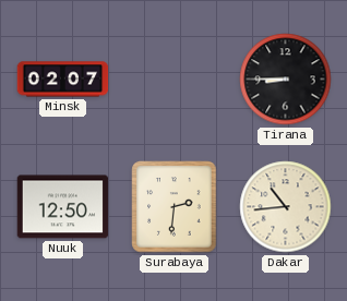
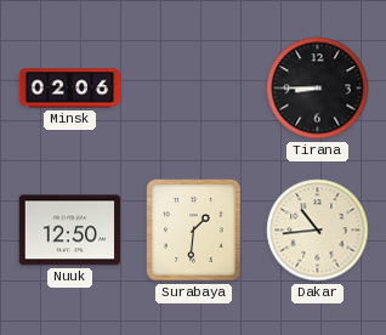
Minsk: 02:07 -> 02:06
Surabaya: 2:31 -> 1:31
